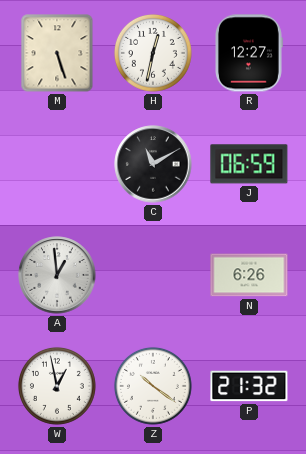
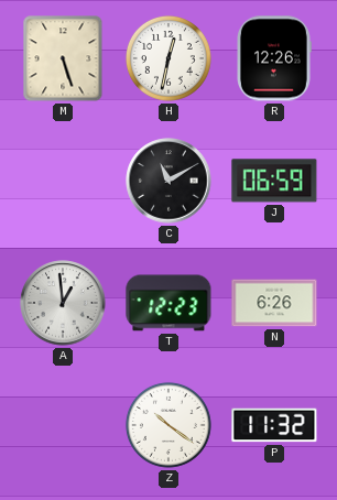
R: 12:27 -> 12:26
T: none -> 12:23
W: 12:58 -> none
P: 21:32 -> 11:32
